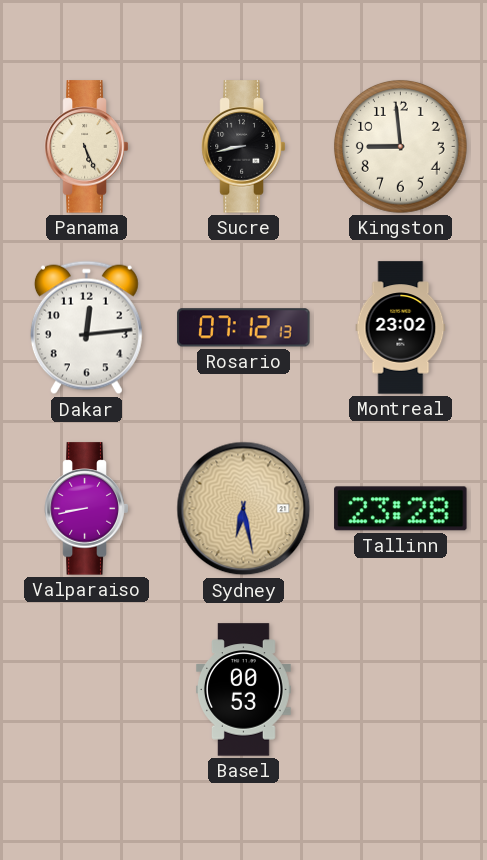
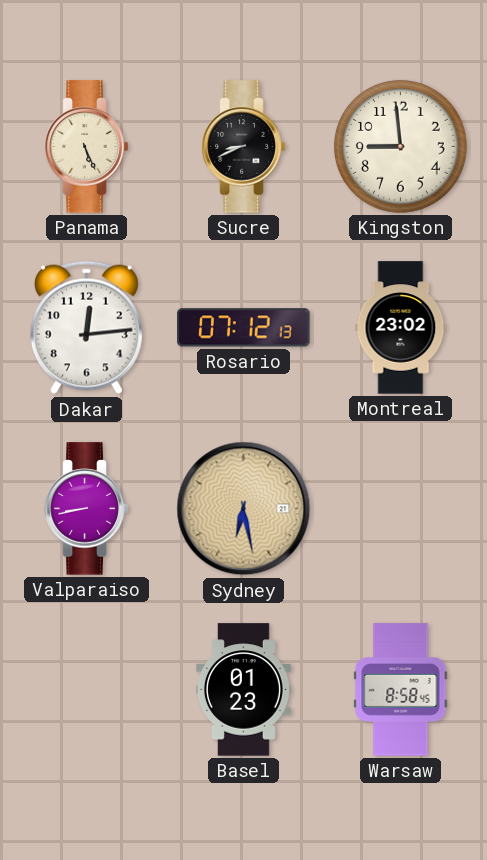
Sucre: 8:43 -> 8:41
Tallinn: 23:28 -> none
Basel: 00:53 -> 01:23
Warsaw: none -> 8:58
